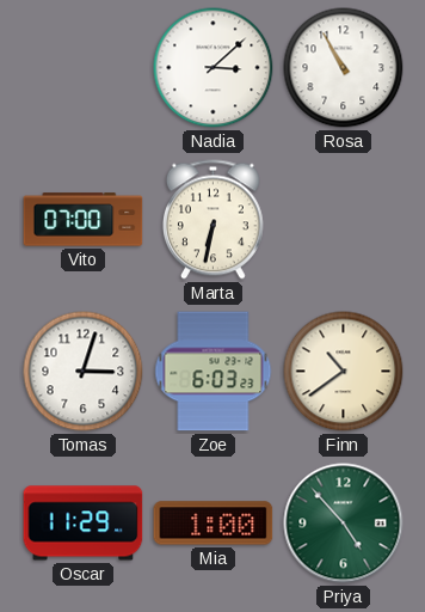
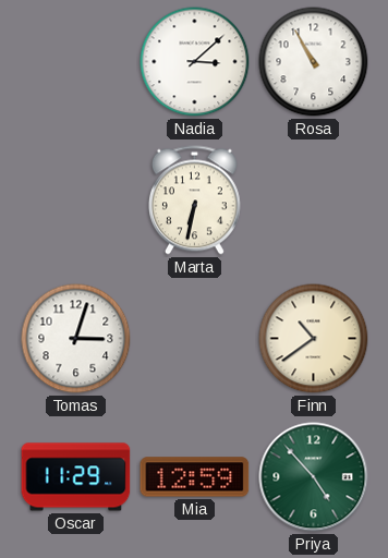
Vito: 07:00 -> none
Zoe: 6:03 -> none
Mia: 1:00 -> 12:59
